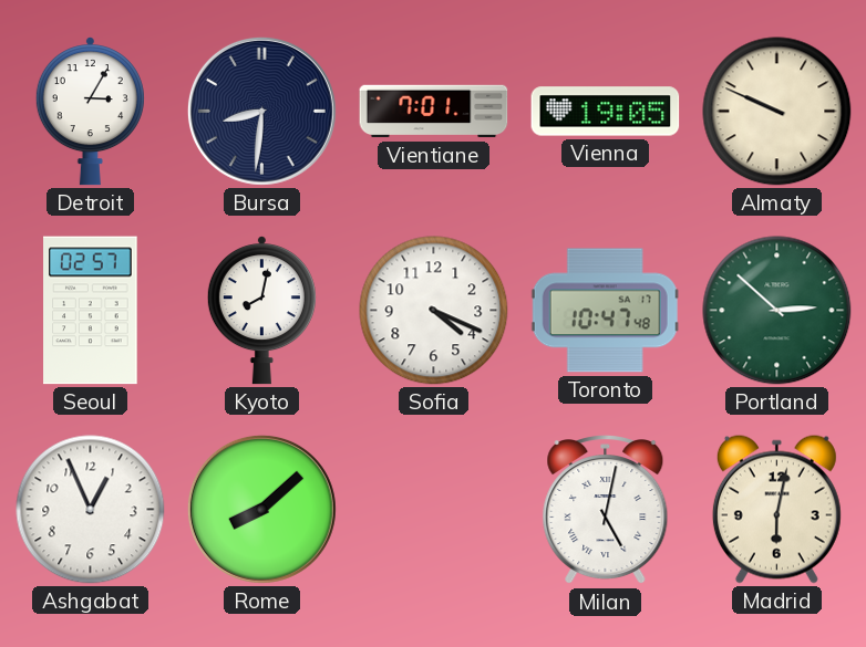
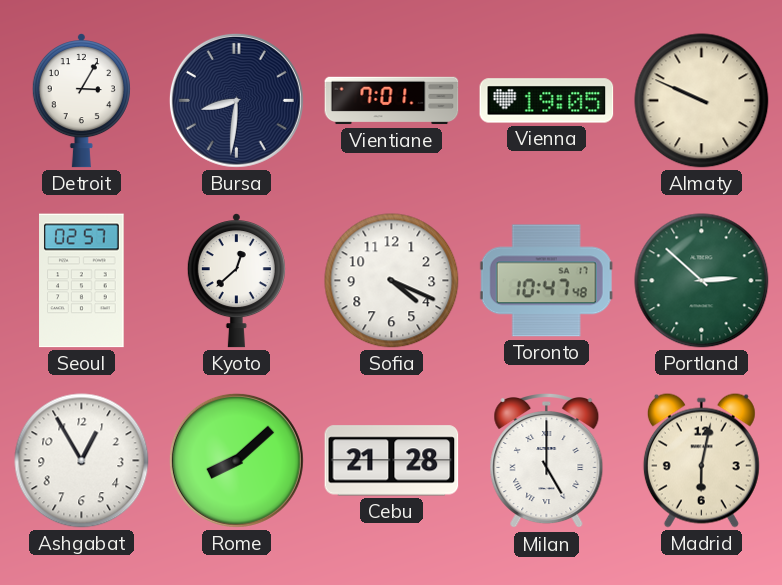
Kyoto: 8:02 -> 12:38
Ashgabat: 12:56 -> 12:55
Cebu: none -> 21:28
Milan: 5:02 -> 5:00
